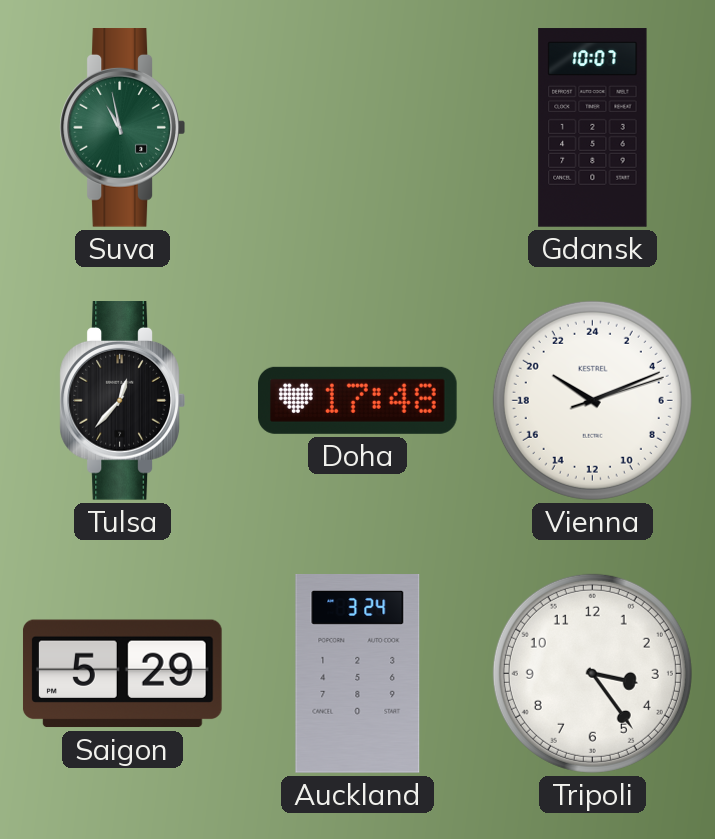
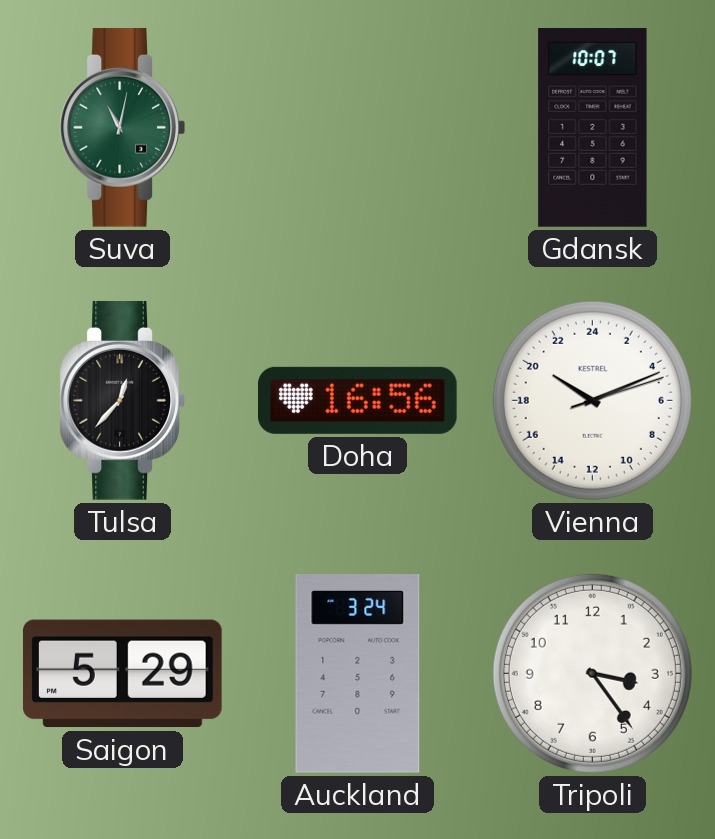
Suva: 10:58 -> 11:02
Doha: 17:48 -> 16:56
